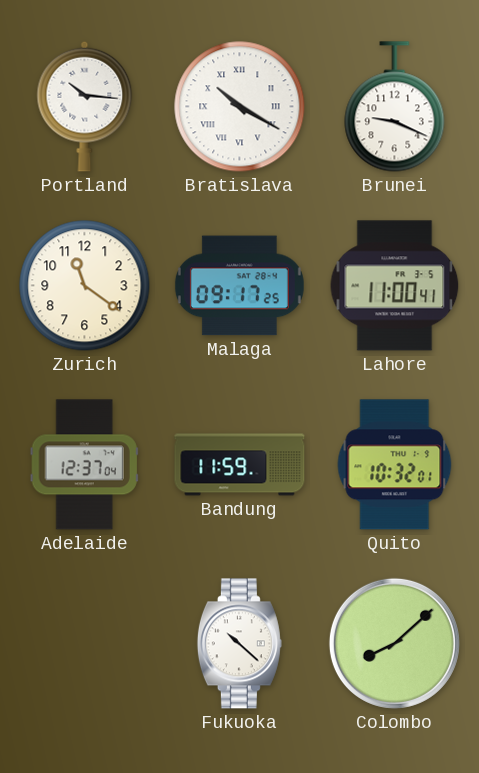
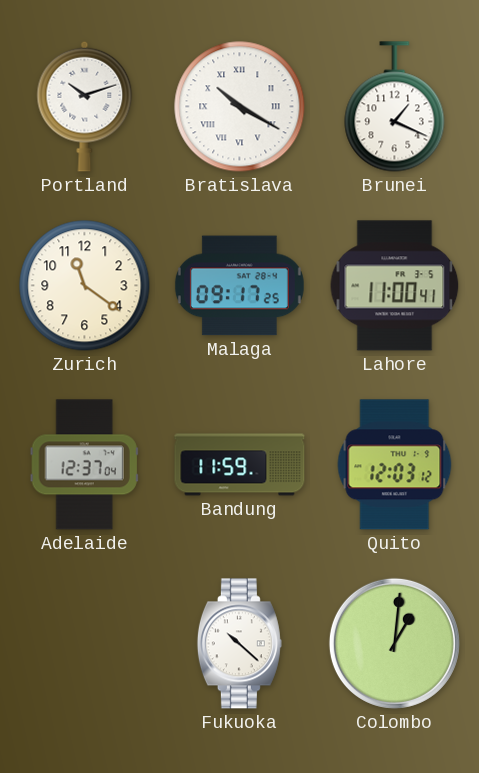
Portland: 10:16 -> 10:12
Brunei: 9:19 -> 1:19
Quito: 10:32 -> 12:03
Colombo: 8:08 -> 1:01
